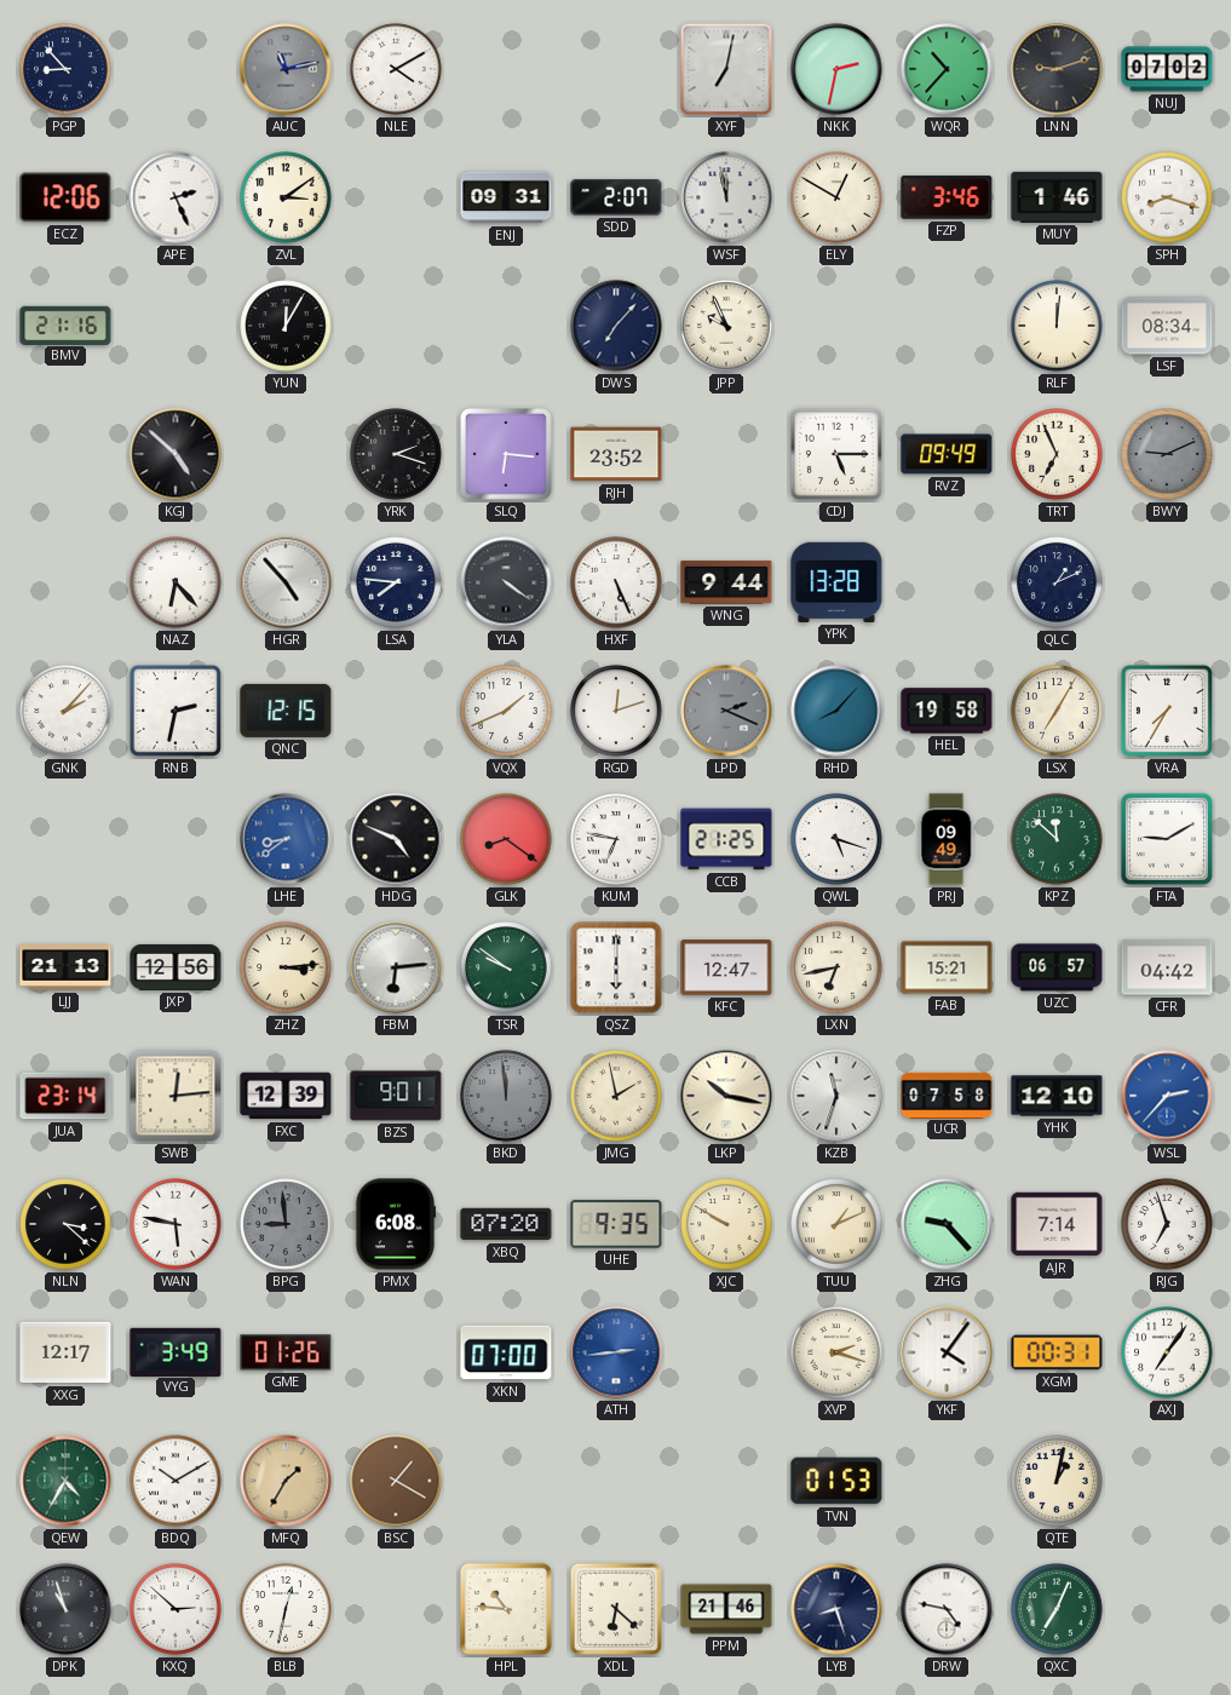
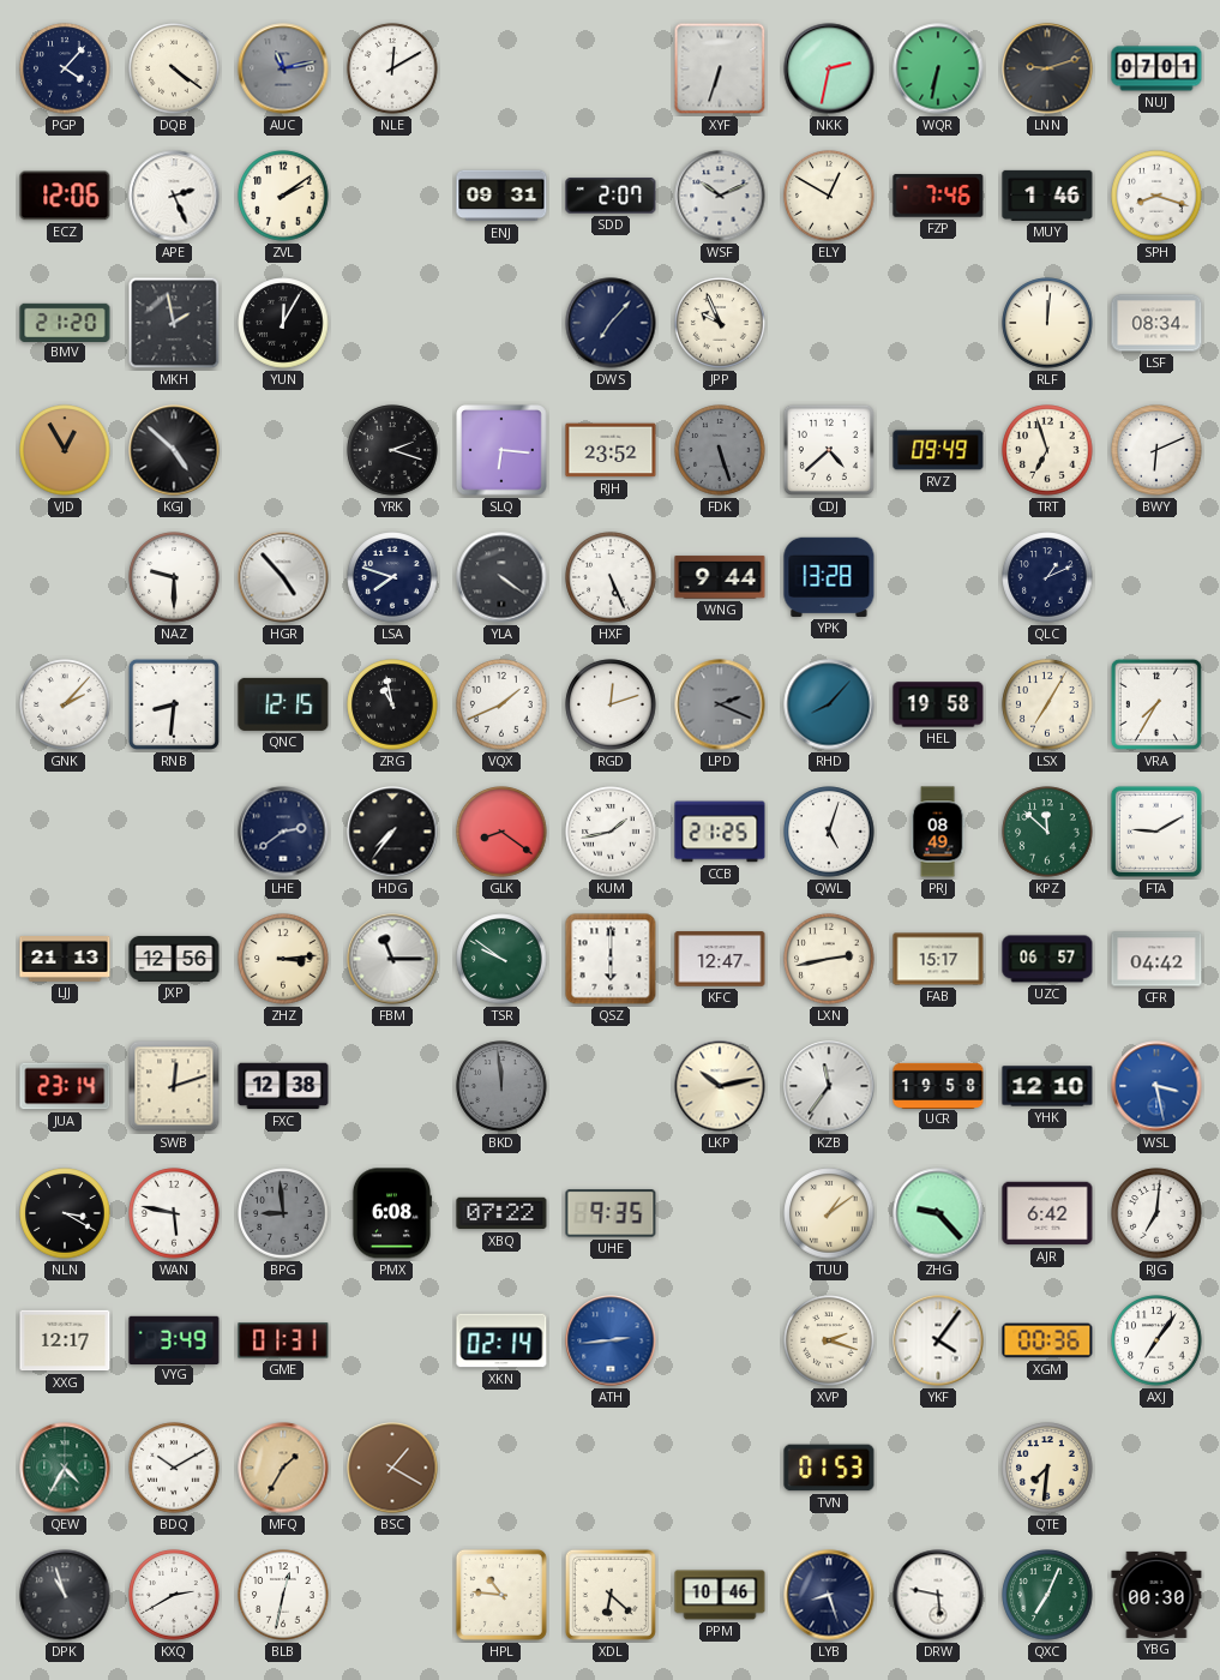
PGP: 8:53 -> 4:07
DQB: none -> 4:21
NLE: 4:10 -> 12:10
XYF: 7:02 -> 6:33
WQR: 10:37 -> 6:32
NUJ: 07:02 -> 07:01
ZVL: 3:09 -> 2:09
WSF: 11:58 -> 10:11
FZP: 3:46 -> 7:46
BMV: 21:16 -> 21:20
MKH: none -> 1:58
VJD: none -> 12:55
FDK: none -> 5:27
CDJ: 5:15 -> 4:38
TRT: 6:56 -> 6:57
BWY: 9:11 -> 6:11
BWY dial: grey -> white
NAZ: 6:23 -> 9:30
LSA: 7:46 -> 7:48
RNB: 2:32 -> 8:31
ZRG: none -> 10:58
LHE: 8:39 -> 2:39
LHE dial: blue -> navy
HDG: 4:49 -> 7:36
KUM: 6:47 -> 1:43
QWL: 5:18 -> 5:03
PRJ: 09:49 -> 08:49
FBM: 6:14 -> 11:15
LXN: 6:43 -> 2:43
FAB: 15:21 -> 15:17
SWB: 12:14 -> 12:12
FXC: 12:39 -> 12:38
BZS: 9:01 -> none
JMG: 1:58 -> none
LKP: 10:17 -> 10:13
KZB: 11:33 -> 11:36
UCR: 07:58 -> 19:58
WSL: 2:37 -> 3:28
NLN: 3:22 -> 3:20
XBQ: 07:20 -> 07:22
XJC: 9:50 -> none
TUU: 1:11 -> 1:09
AJR: 7:14 -> 6:42
RJG: 6:57 -> 7:01
GME: 01:26 -> 01:31
XKN: 07:00 -> 02:14
XGM: 00:31 -> 00:36
QTE: 1:02 -> 7:31
KXQ: 2:52 -> 2:40
PPM: 21:46 -> 10:46
DRW: 4:47 -> 5:47
YBG: none -> 00:30
